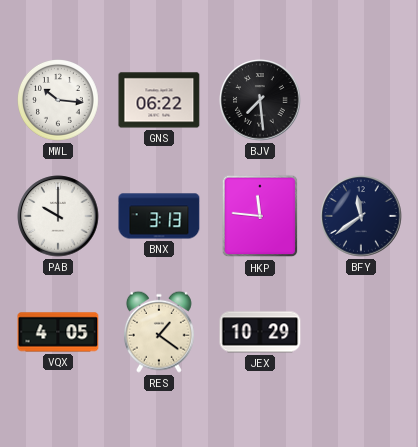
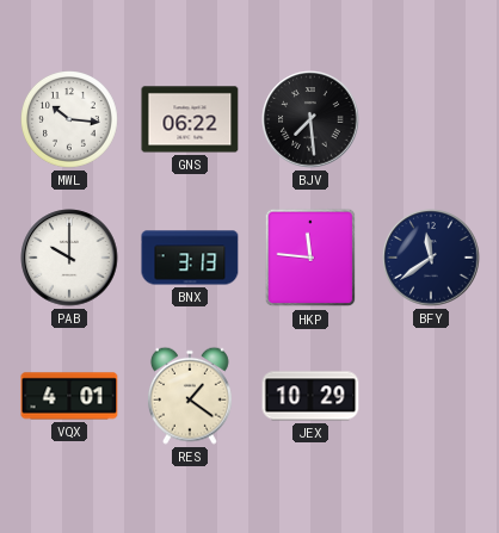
VQX: 4:05 -> 4:01
